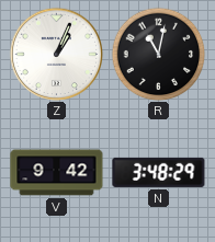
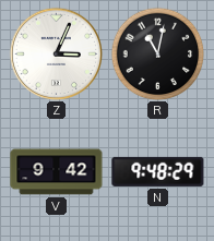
Z: 1:04 -> 3:04
N: 3:48 -> 9:48
